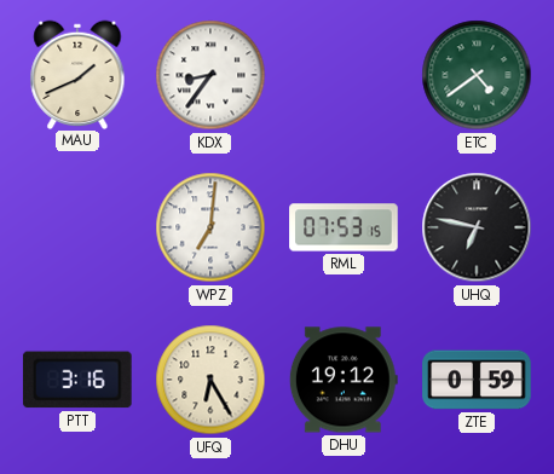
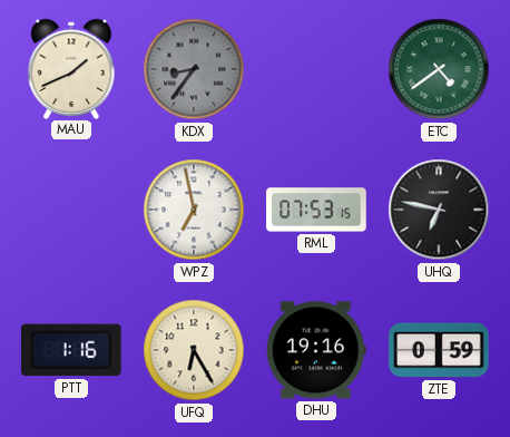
KDX dial: white -> grey
WPZ: 7:01 -> 6:58
PTT: 3:16 -> 1:16
DHU: 19:12 -> 19:16
